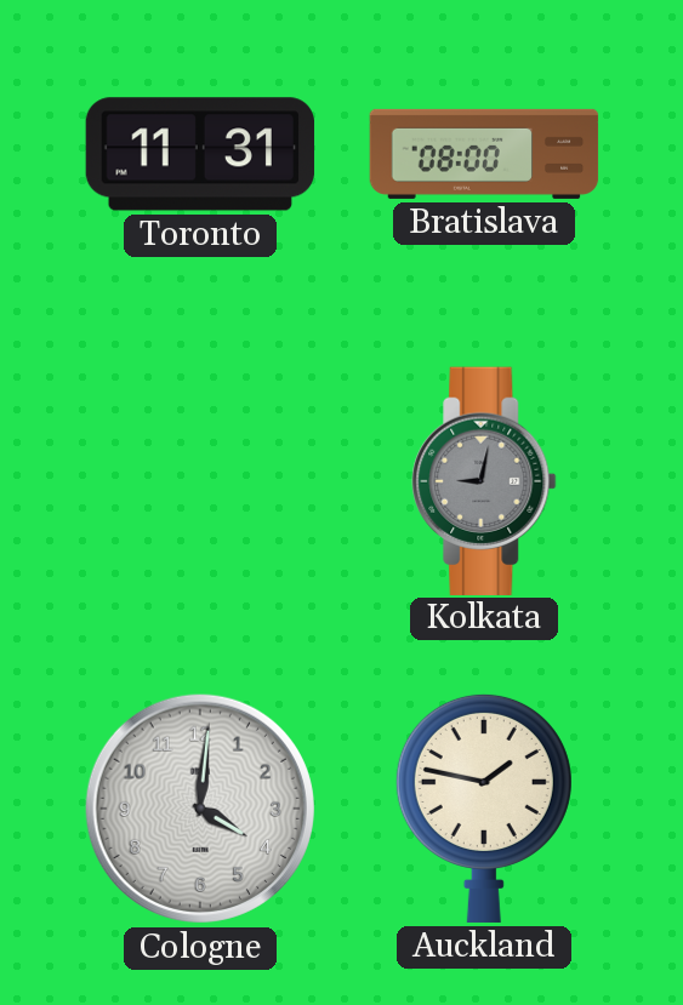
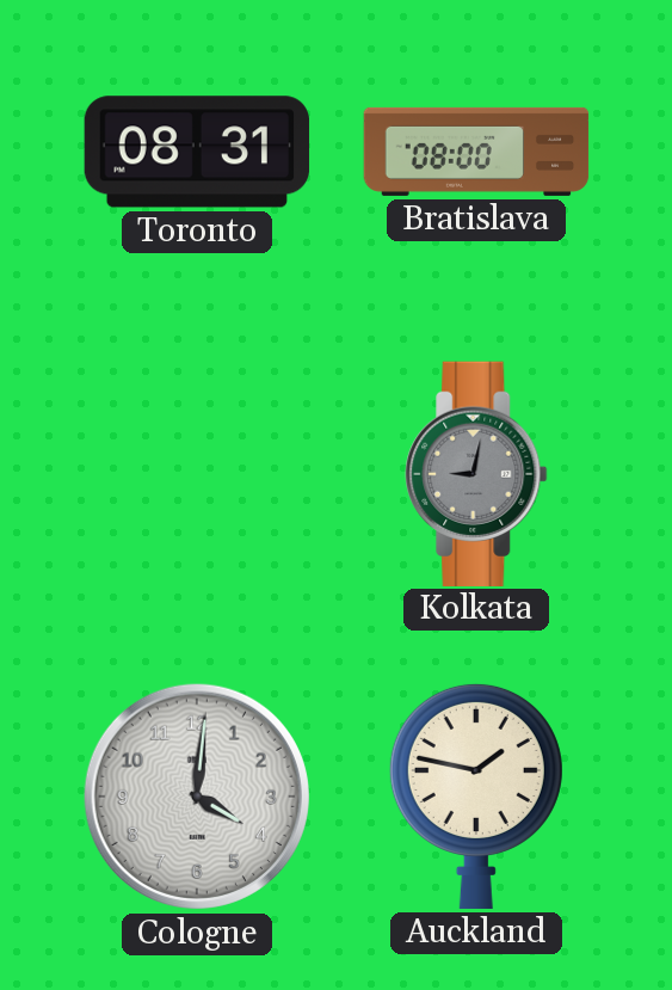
Toronto: 11:31 -> 08:31
